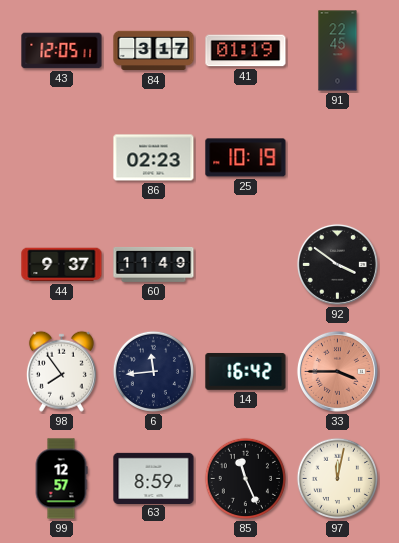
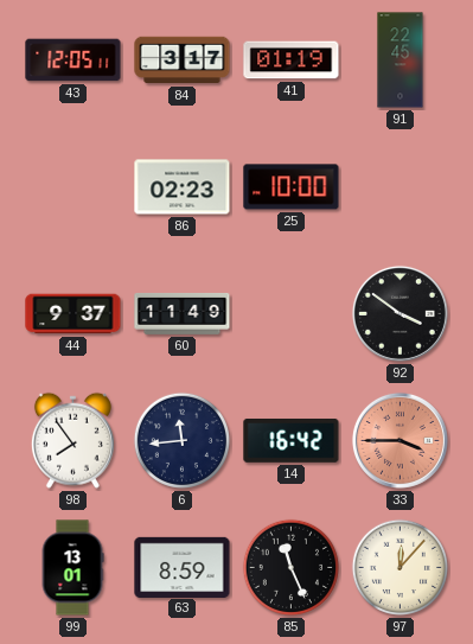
25: 10:19 -> 10:00
99: 12:57 -> 13:01
97: 12:02 -> 12:07
